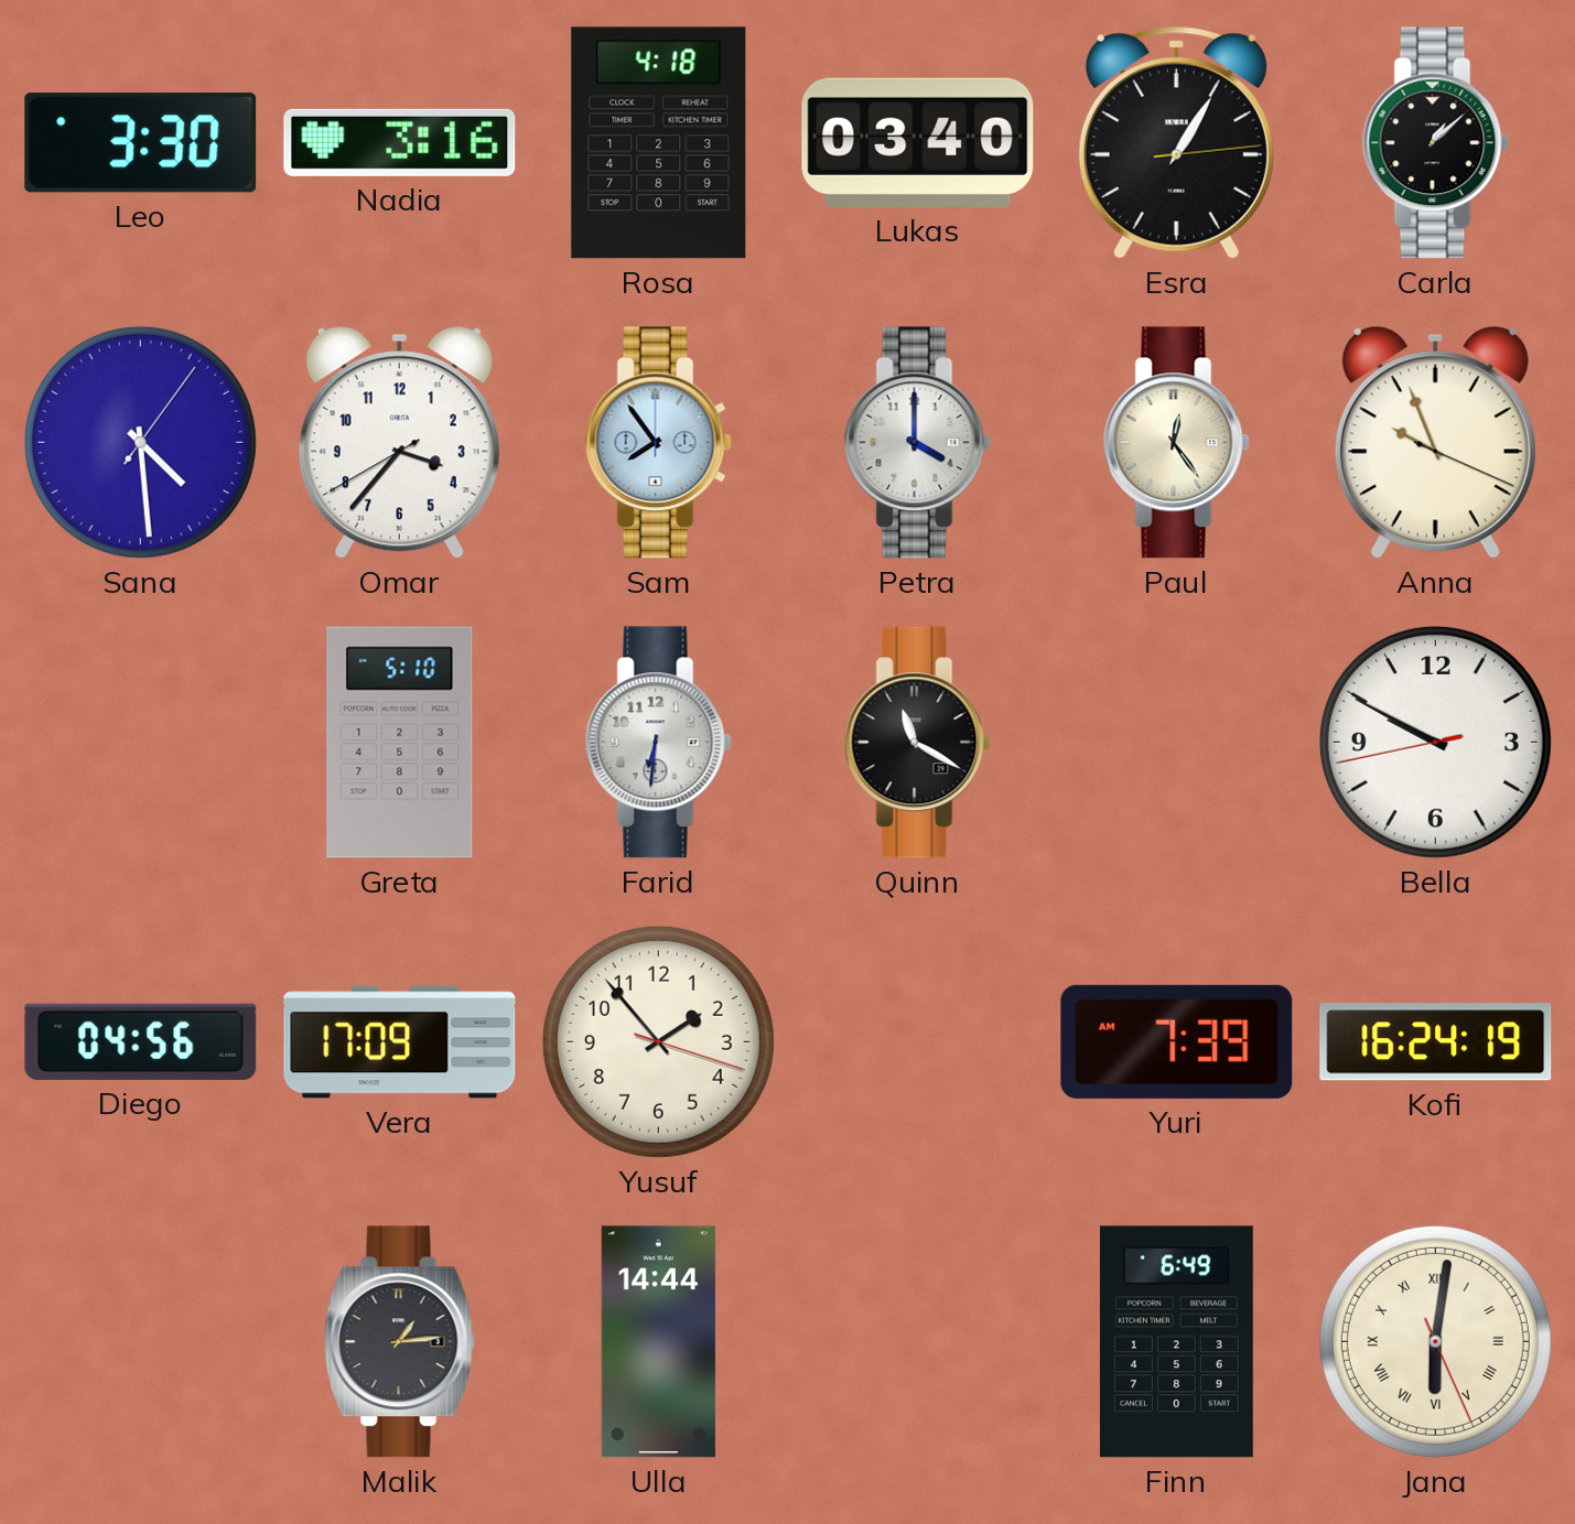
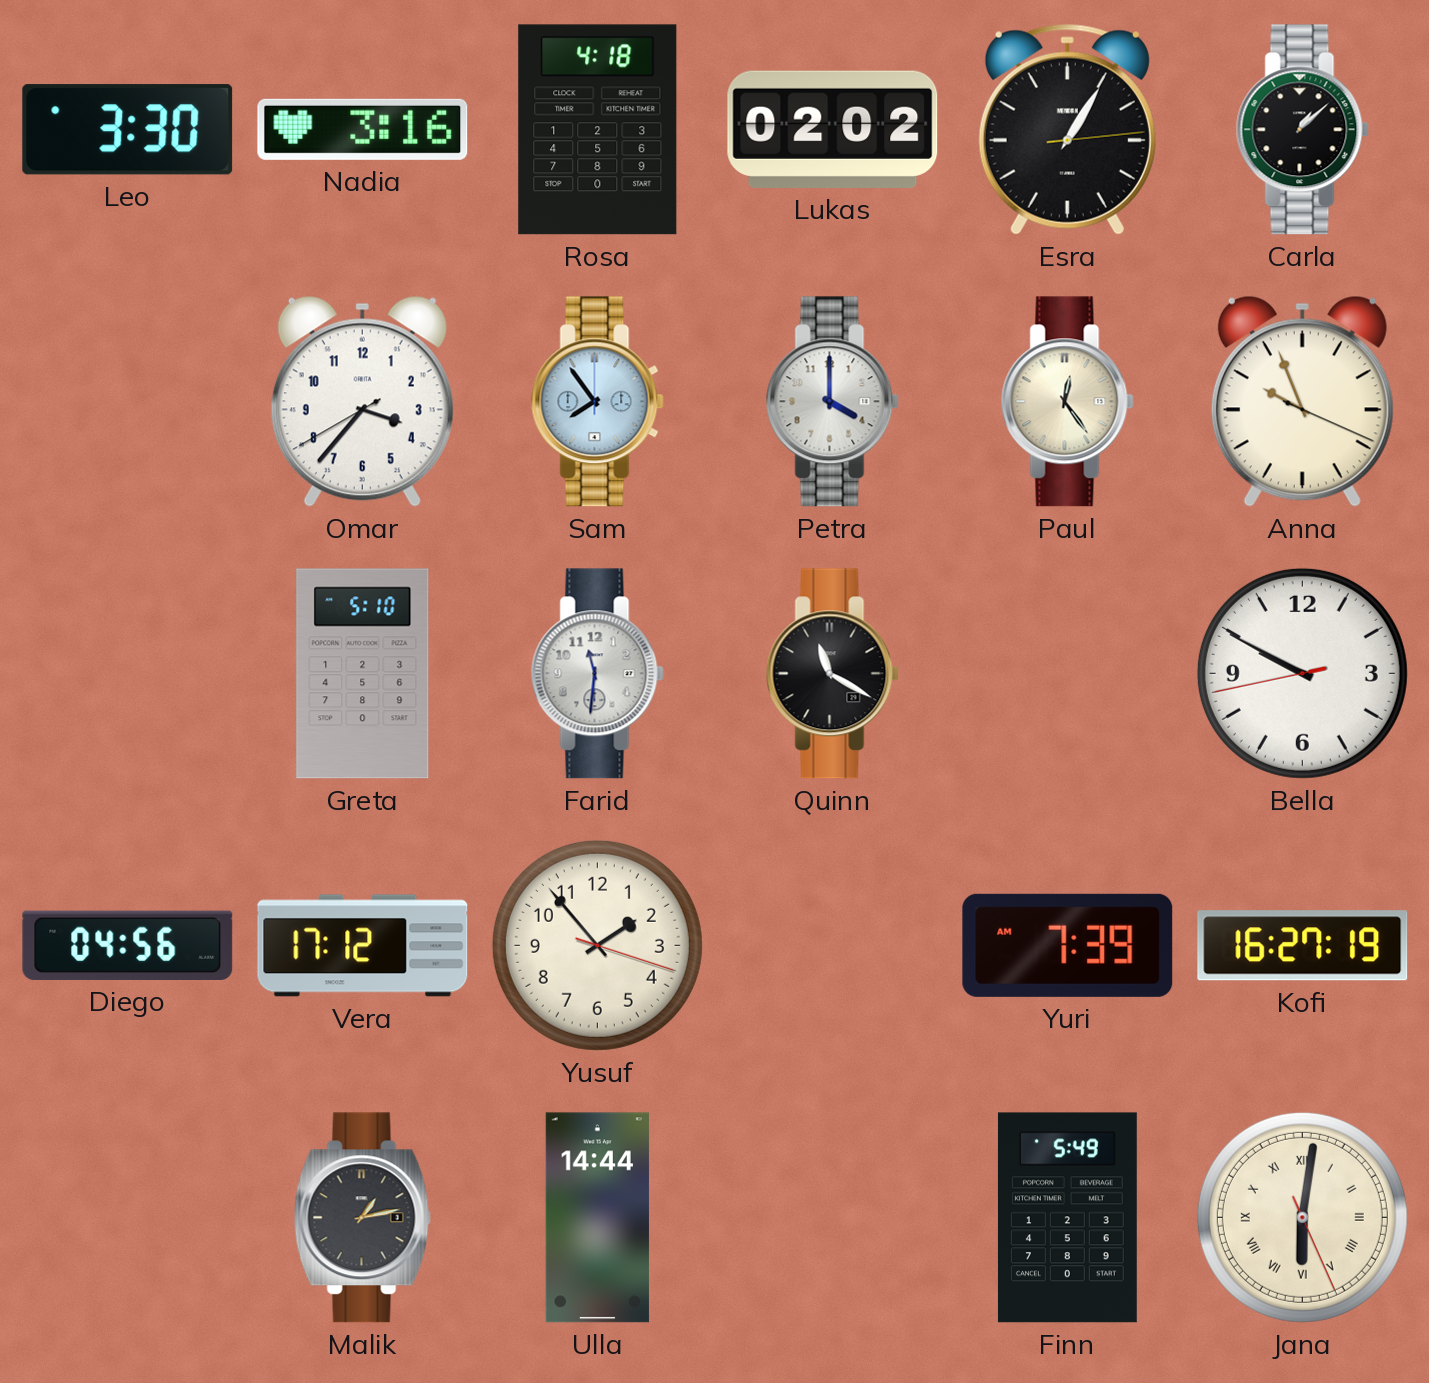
Lukas: 03:40 -> 02:02
Sana: 4:29 -> none
Farid: 6:31 -> 11:31
Vera: 17:09 -> 17:12
Kofi: 16:24 -> 16:27
Malik: 1:14 -> 1:13
Finn: 6:49 -> 5:49
